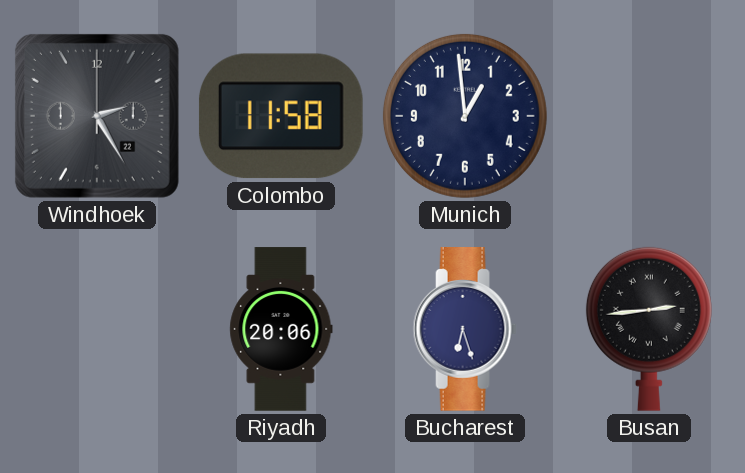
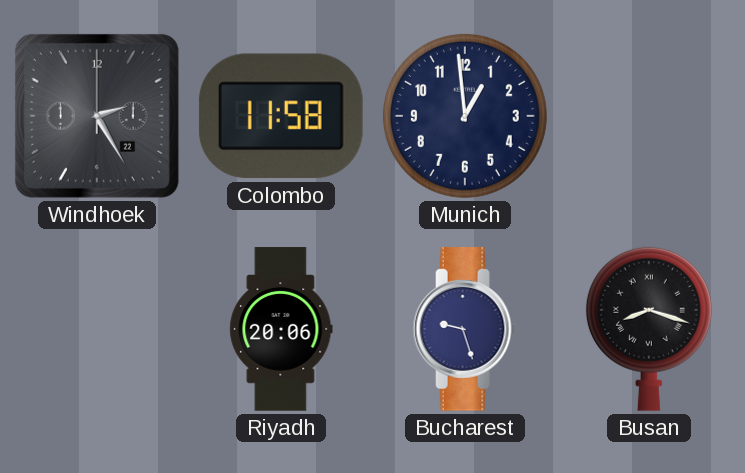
Bucharest: 6:27 -> 9:27
Busan: 2:44 -> 8:18
